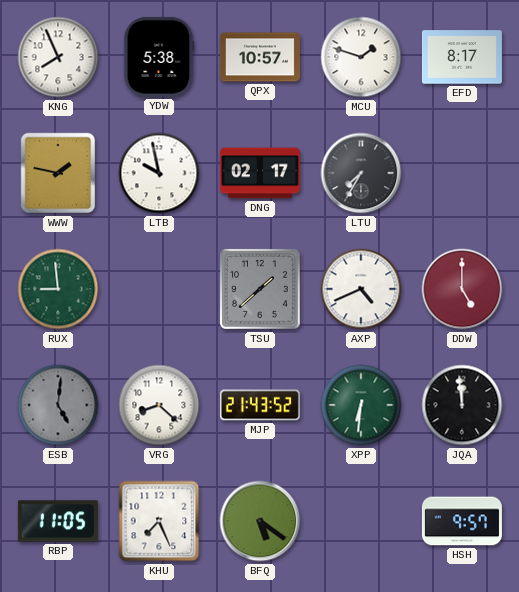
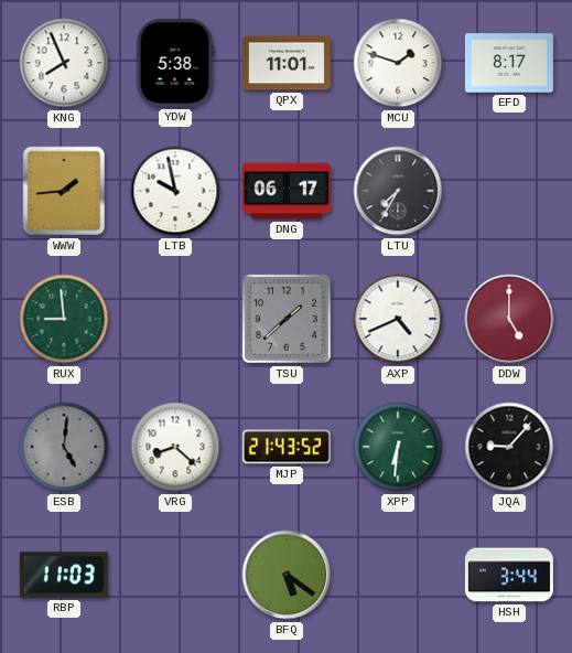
QPX: 10:57 -> 11:01
WWW: 1:47 -> 1:44
DNG: 02:17 -> 06:17
JQA: 11:59 -> 9:07
RBP: 11:05 -> 11:03
KHU: 7:26 -> none
HSH: 9:57 -> 3:44
